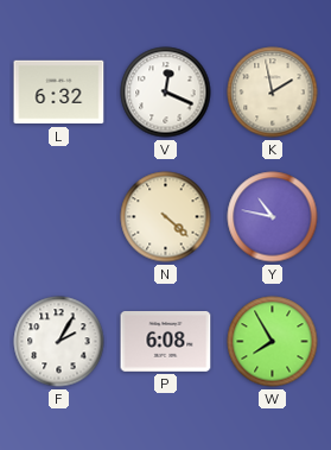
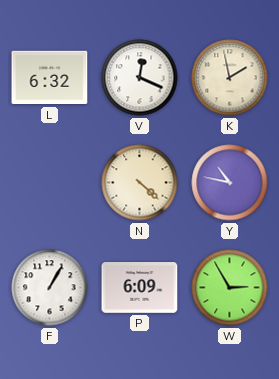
F: 2:05 -> 1:05
P: 6:08 -> 6:09
W: 7:55 -> 2:55
